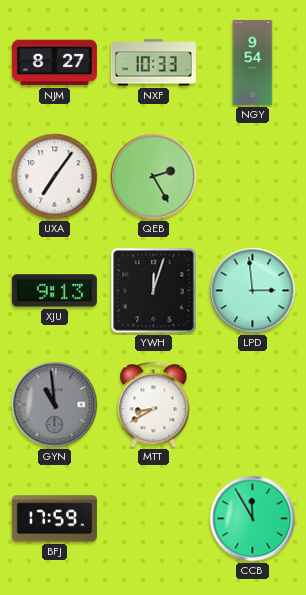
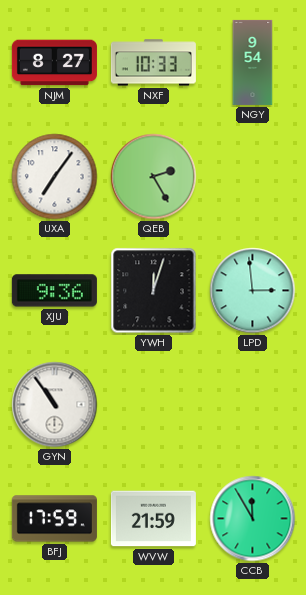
XJU: 9:13 -> 9:36
GYN: 10:59 -> 10:54
GYN dial: grey -> white
MTT: 8:40 -> none
WVW: none -> 21:59
